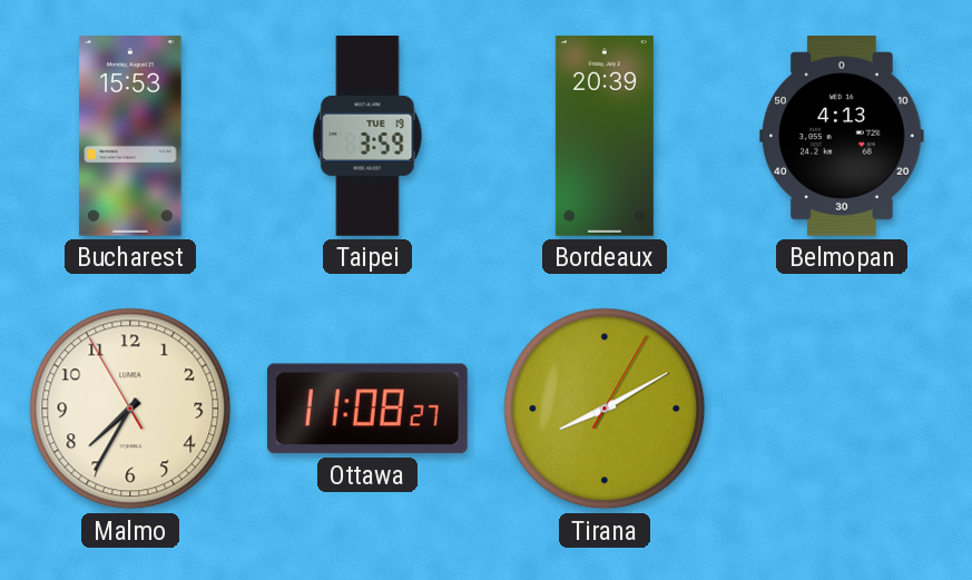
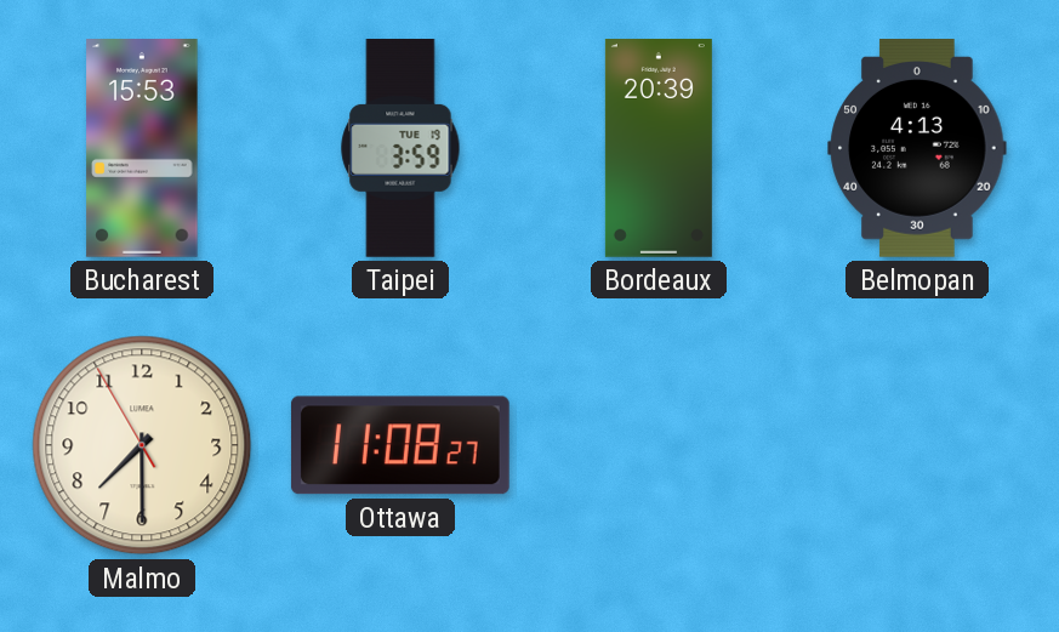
Malmo: 7:34 -> 7:29
Tirana: 8:10 -> none
